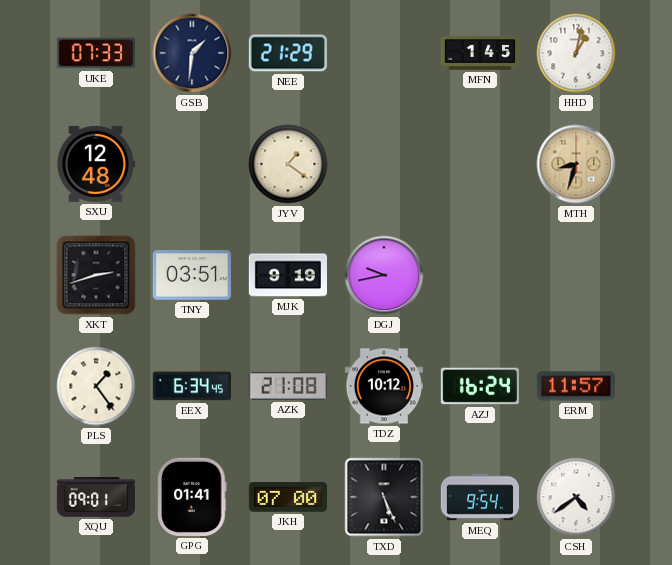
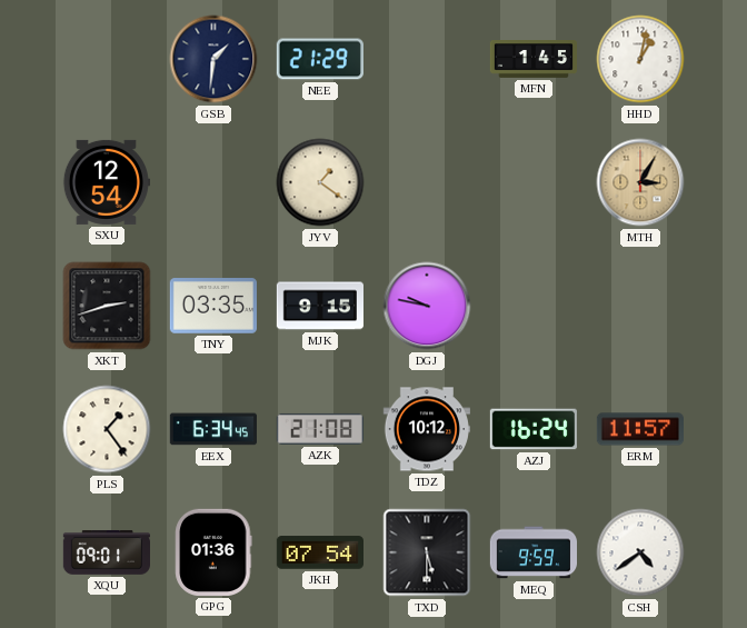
UKE: 07:33 -> none
SXU: 12:48 -> 12:54
MTH: 8:33 -> 3:05
TNY: 03:51 -> 03:35
MJK: 9:19 -> 9:15
DGJ: 9:43 -> 9:47
GPG: 01:41 -> 01:36
JKH: 07:00 -> 07:54
TXD: 5:26 -> 5:30
MEQ: 9:54 -> 9:59
